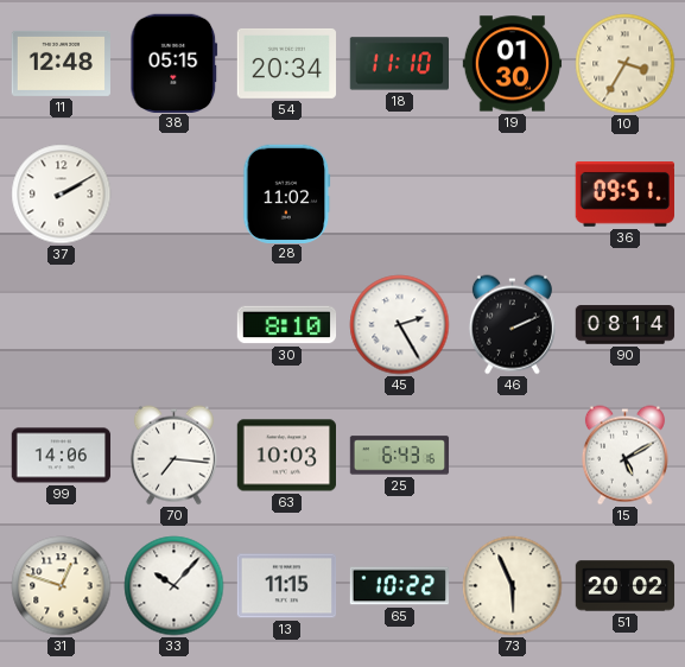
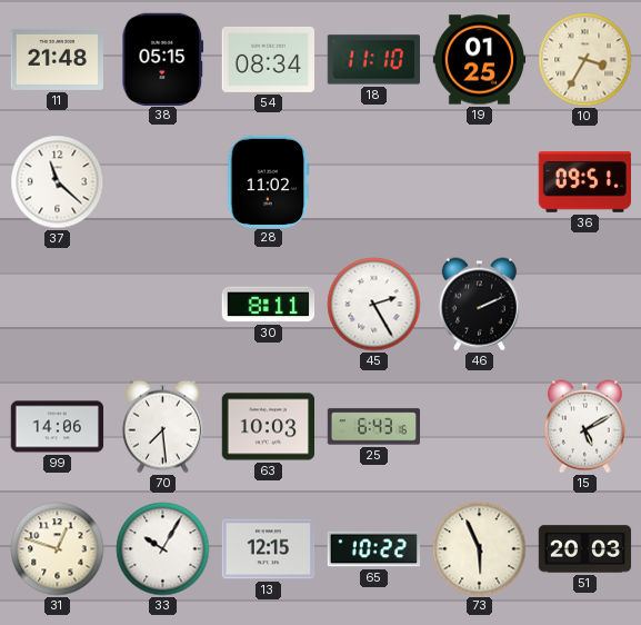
11: 12:48 -> 21:48
54: 20:34 -> 08:34
19: 01:30 -> 01:25
37: 2:10 -> 11:22
30: 8:10 -> 8:11
90: 08:14 -> none
70: 7:16 -> 7:29
33: 10:07 -> 10:05
13: 11:15 -> 12:15
51: 20:02 -> 20:03
